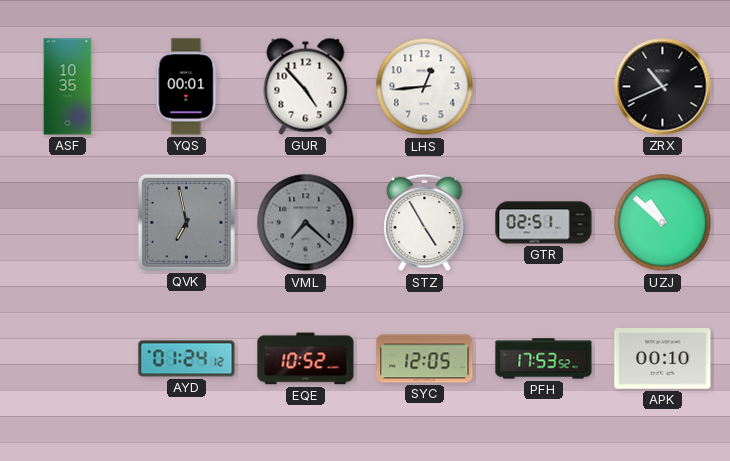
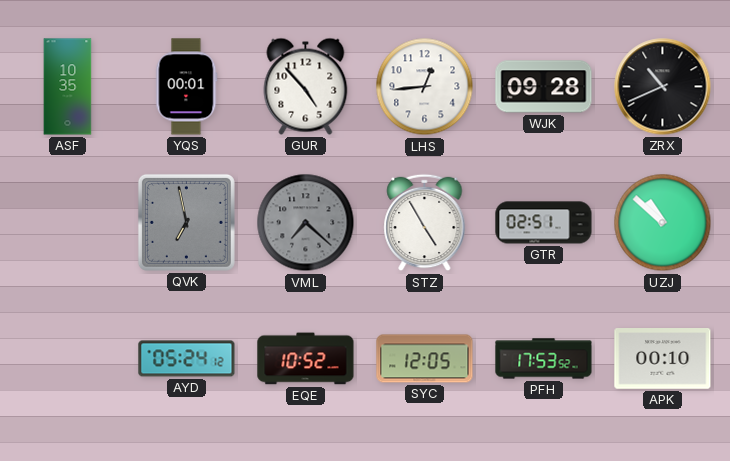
WJK: none -> 09:28
AYD: 01:24 -> 05:24
